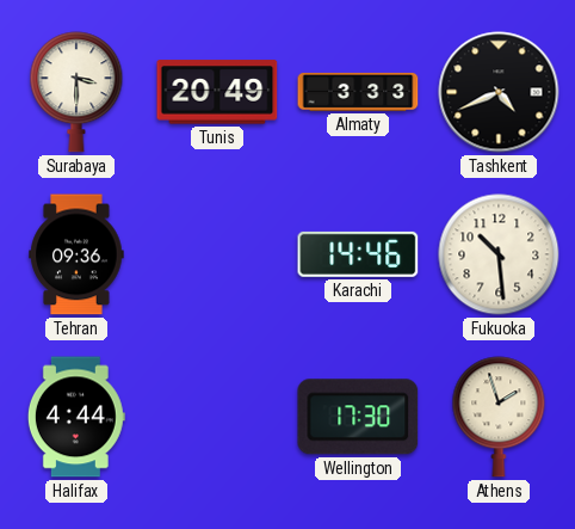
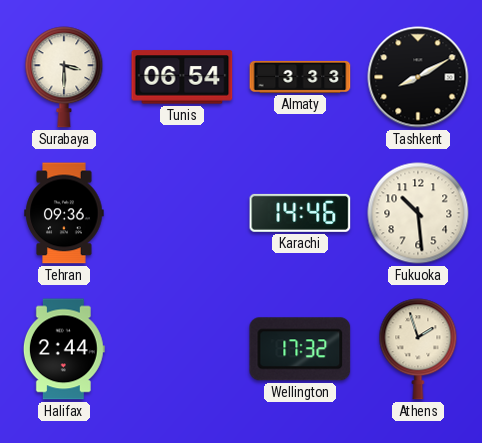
Tunis: 20:49 -> 06:54
Tashkent: 4:41 -> 8:10
Halifax: 4:44 -> 2:44
Wellington: 17:30 -> 17:32
